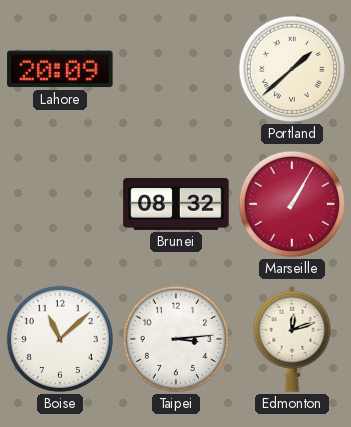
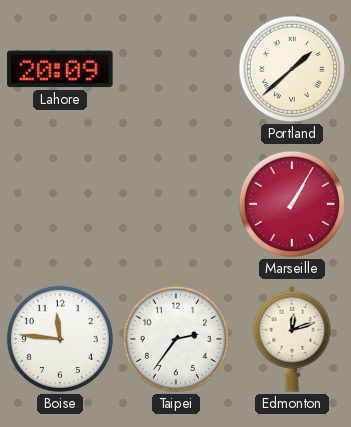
Brunei: 08:32 -> none
Boise: 11:08 -> 11:46
Taipei: 3:14 -> 2:36
